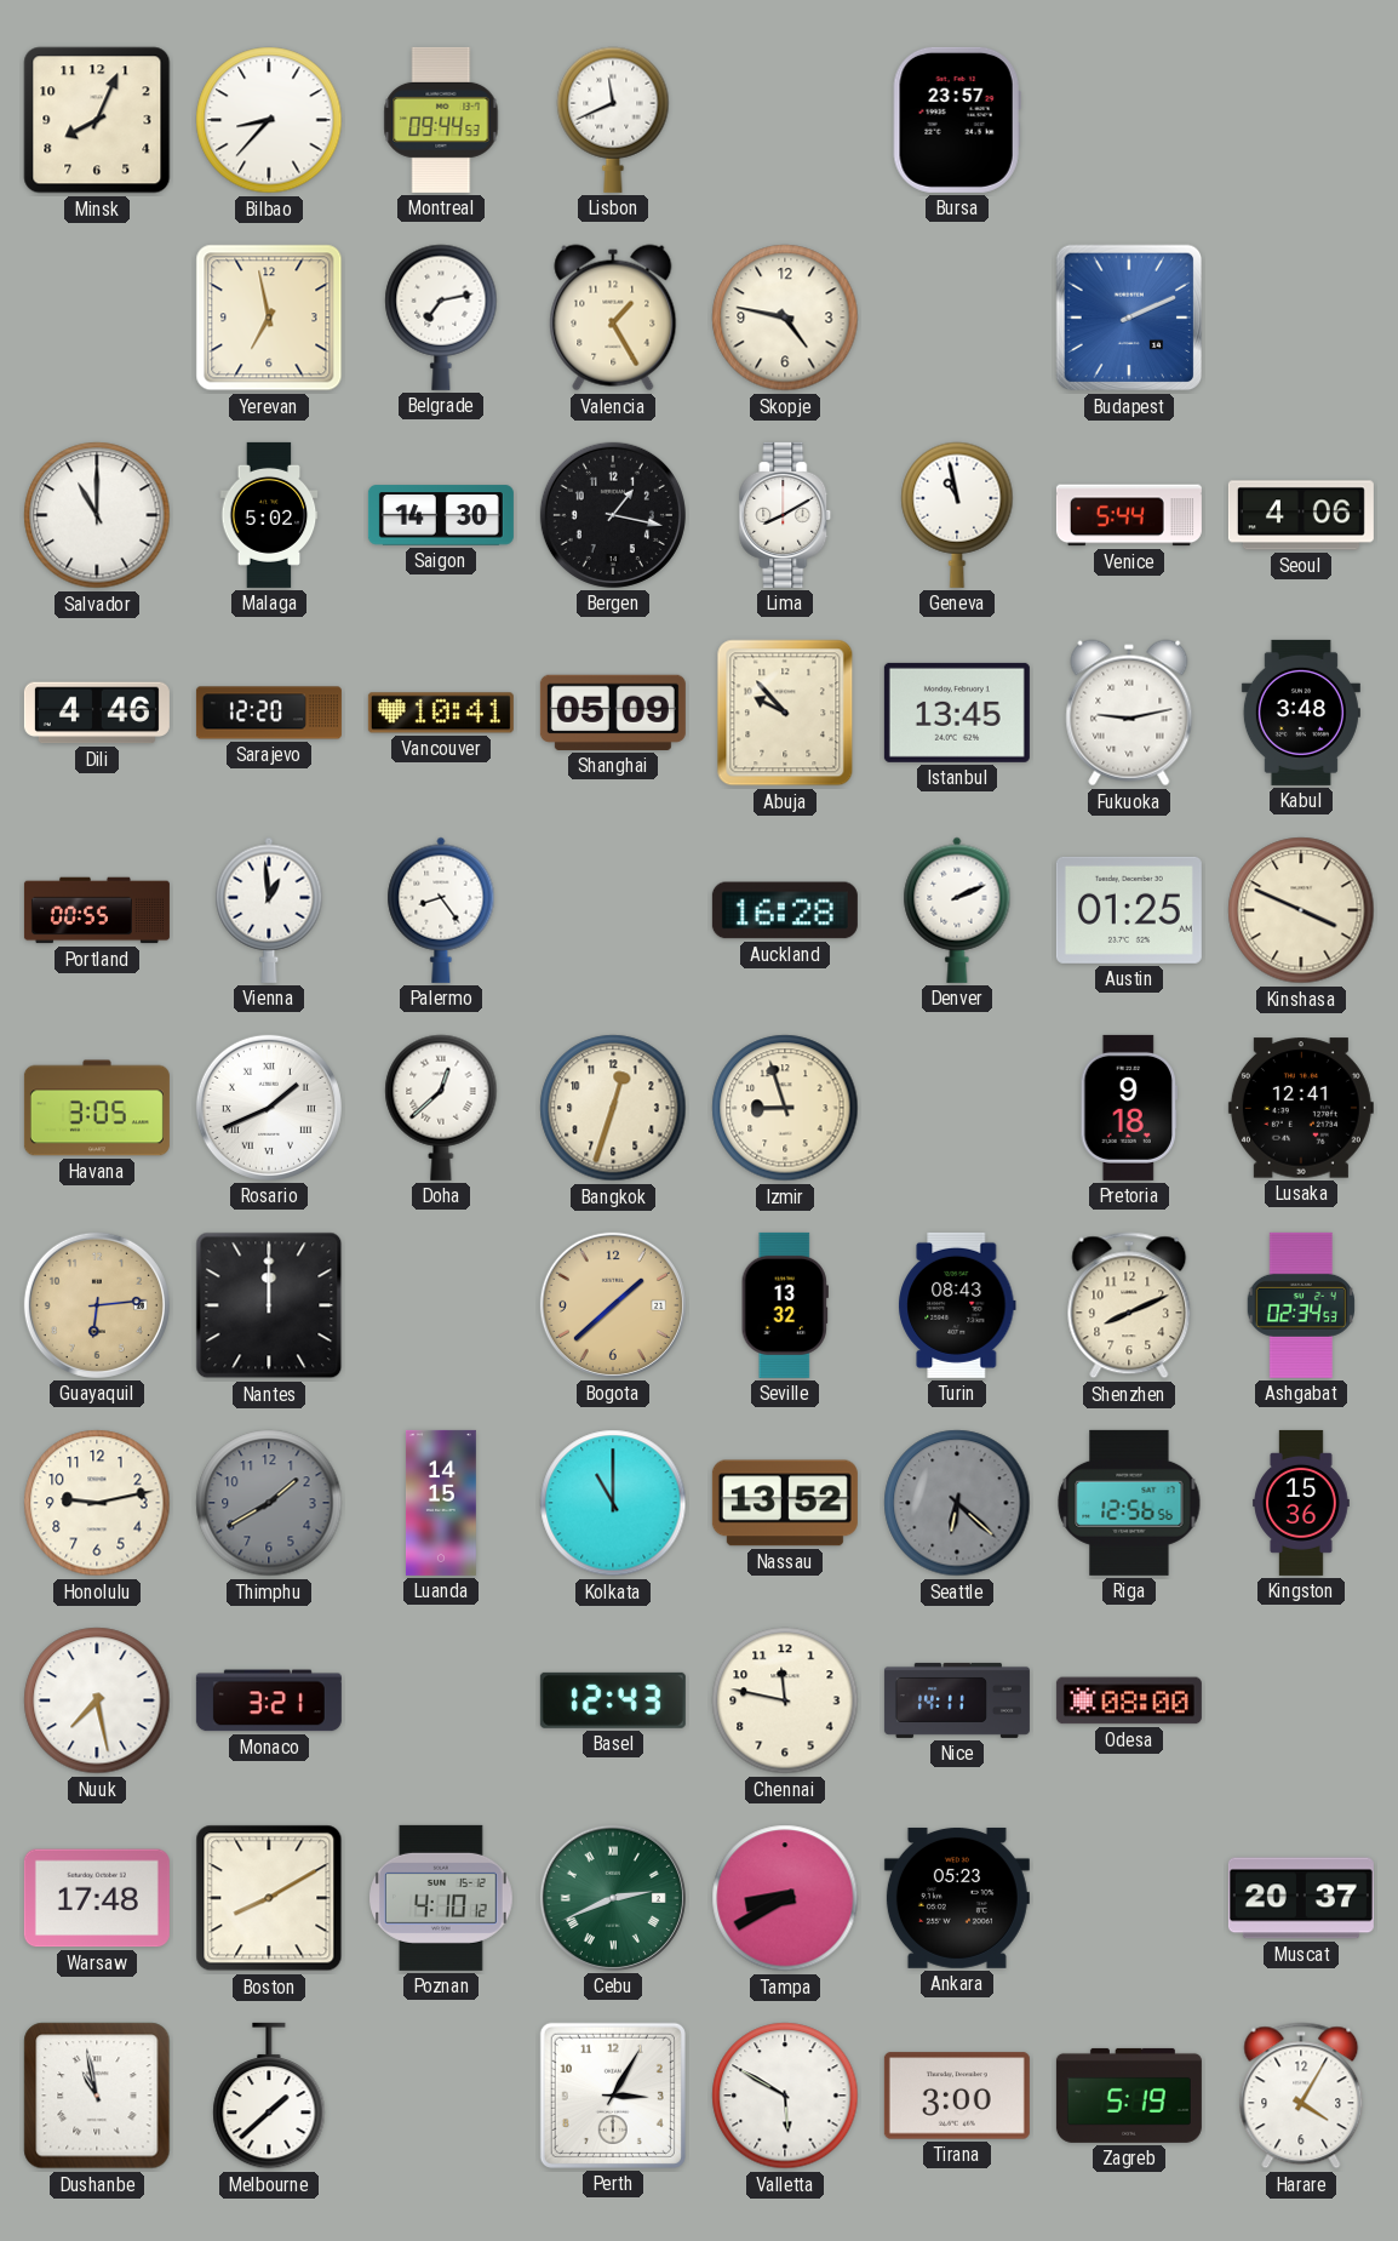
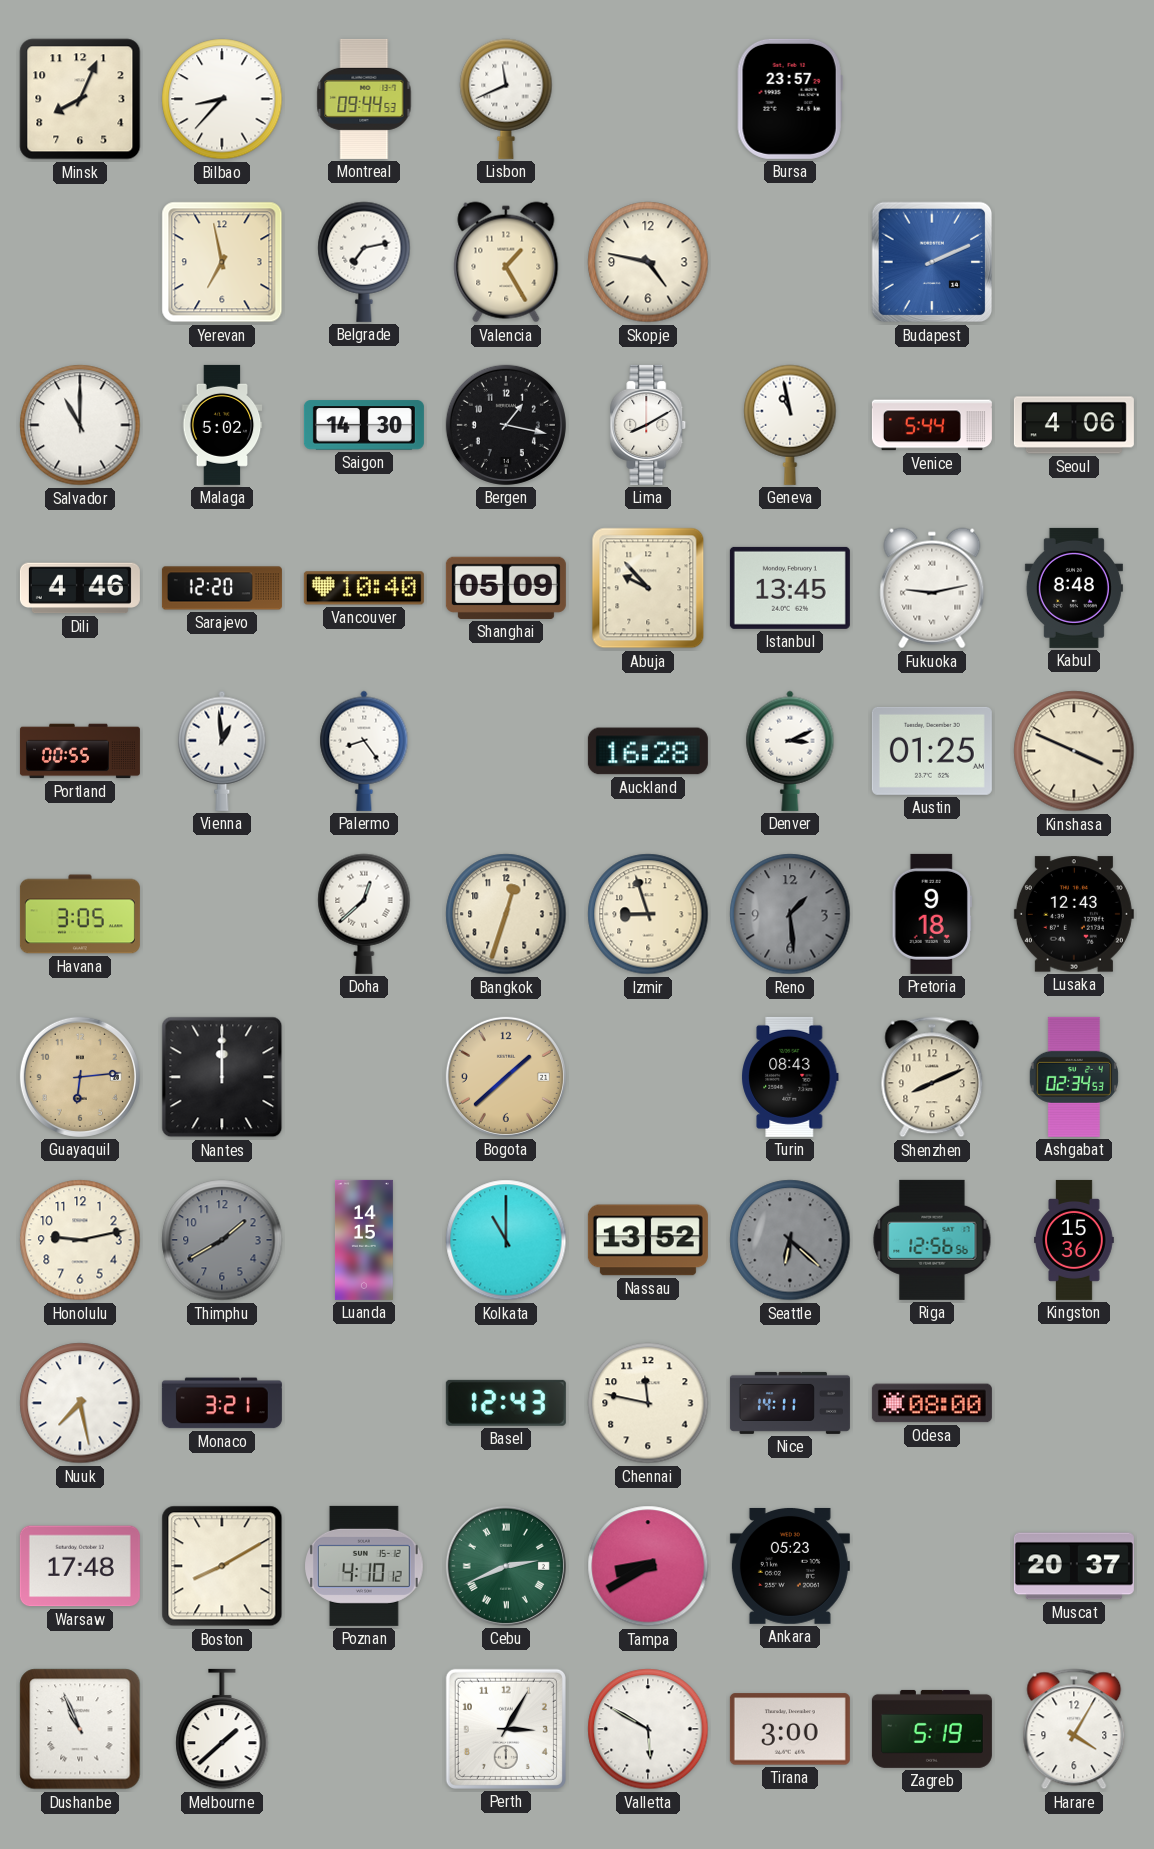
Vancouver: 10:41 -> 10:40
Kabul: 3:48 -> 8:48
Denver: 2:11 -> 3:11
Rosario: 1:41 -> none
Reno: none -> 1:29
Lusaka: 12:41 -> 12:43
Seville: 13:32 -> none
Dushanbe: 10:58 -> 10:56
